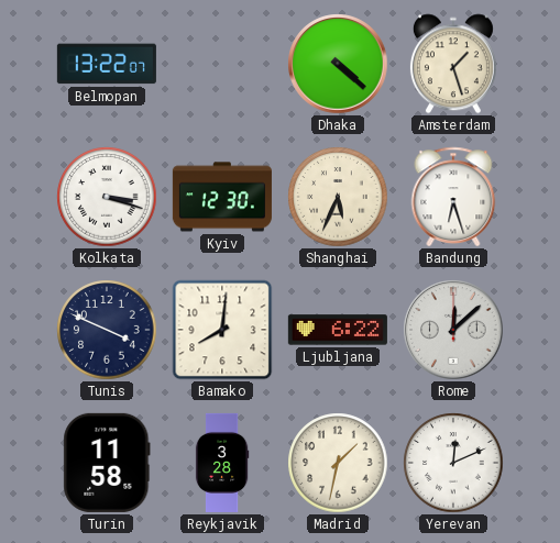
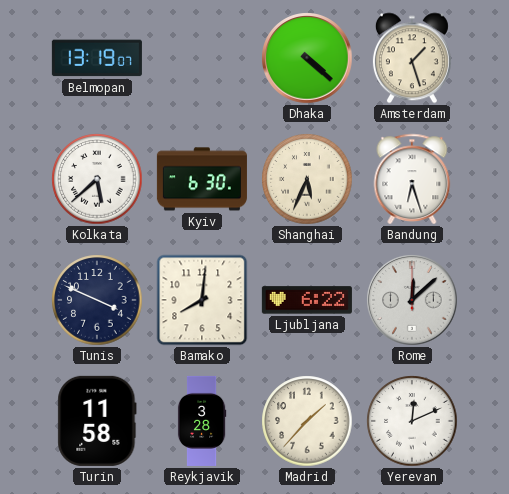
Belmopan: 13:22 -> 13:19
Kolkata: 3:18 -> 5:38
Kyiv: 12:30 -> 6:30
Madrid: 1:32 -> 1:37
